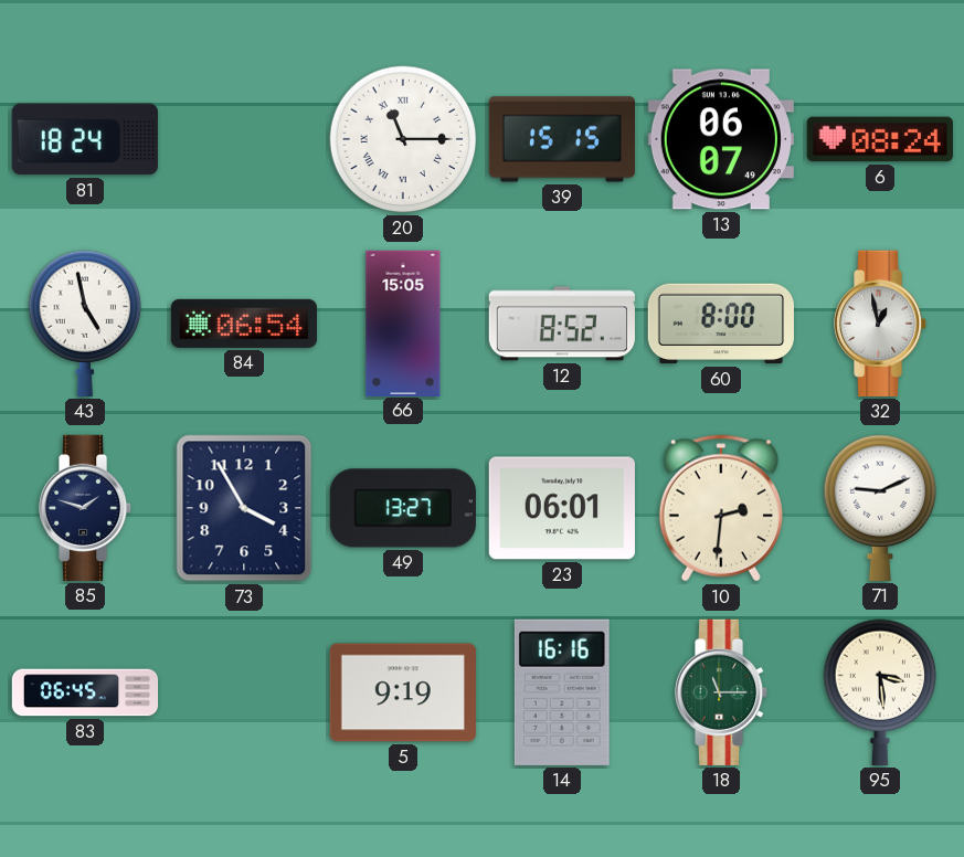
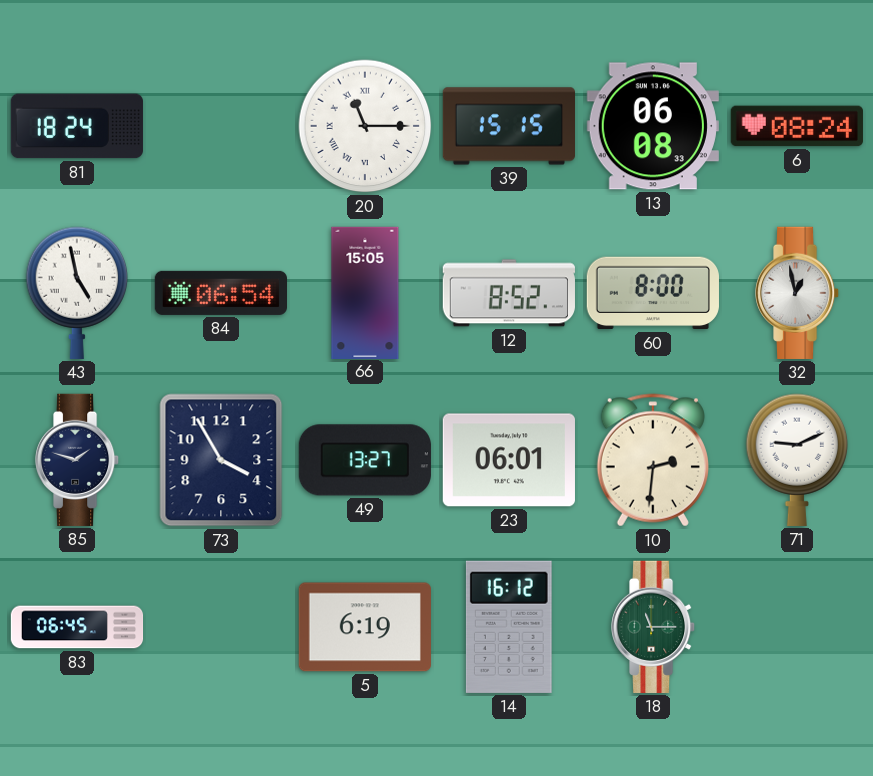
13: 06:07 -> 06:08
5: 9:19 -> 6:19
14: 16:16 -> 16:12
95: 3:29 -> none
